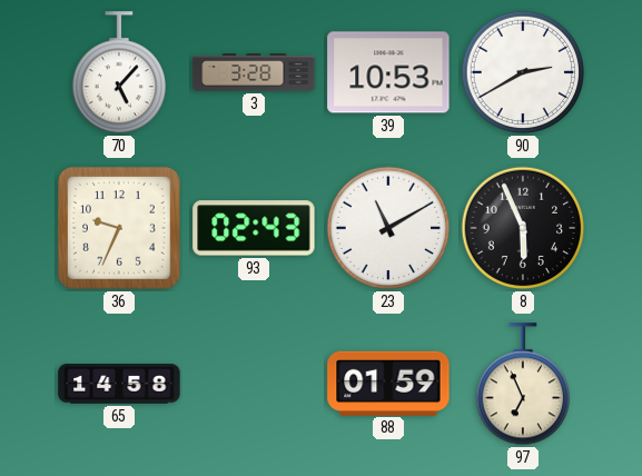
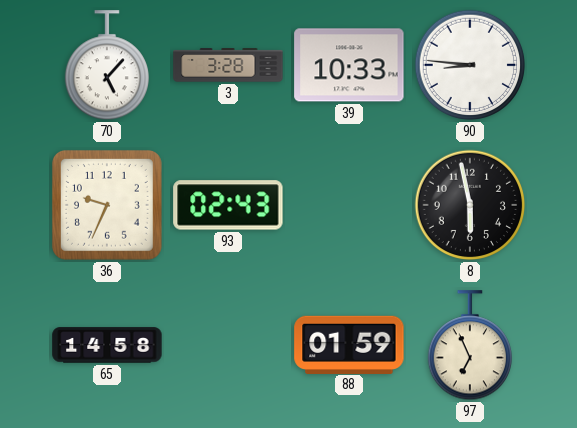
39: 10:53 -> 10:33
90: 2:40 -> 8:46
23: 11:10 -> none
8: 5:56 -> 5:58
